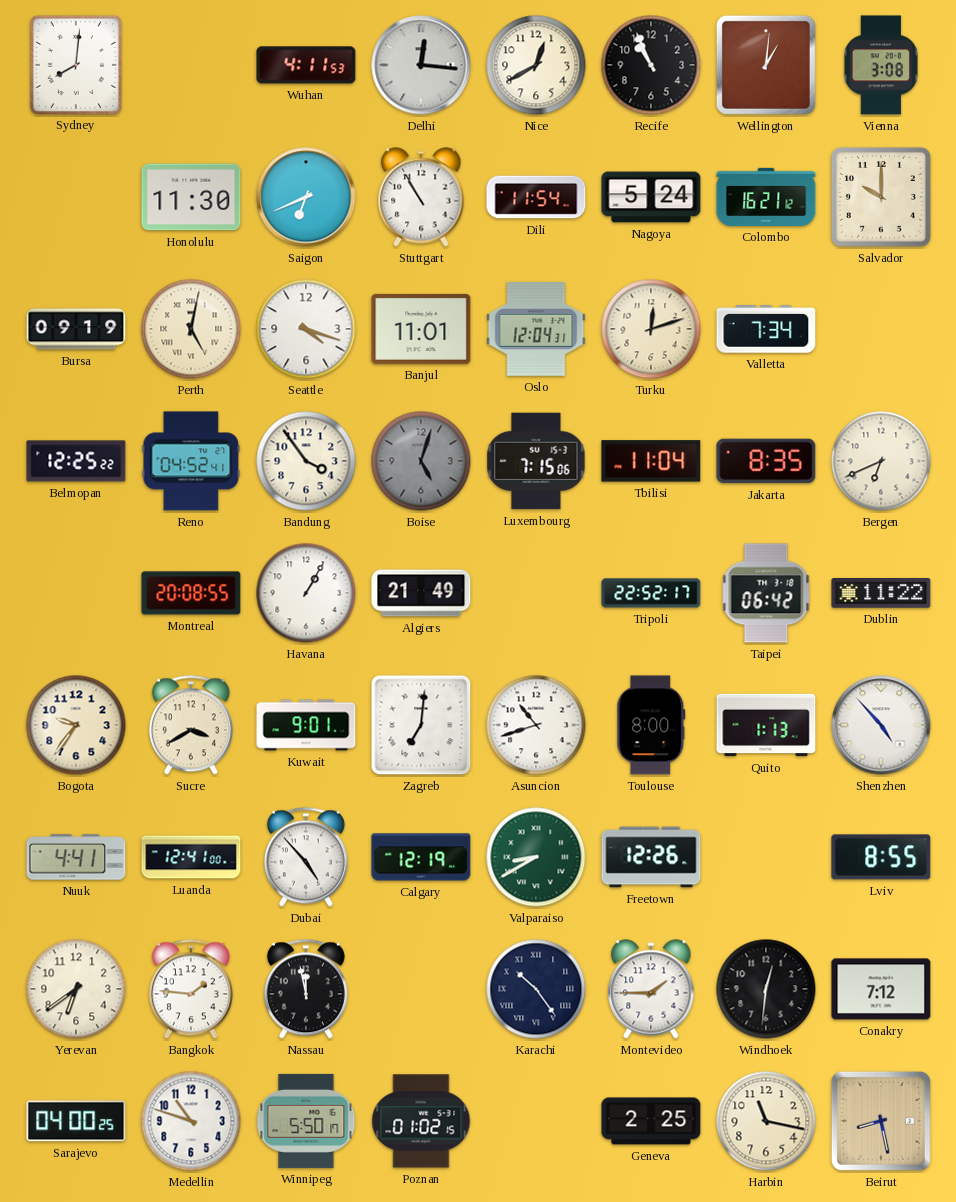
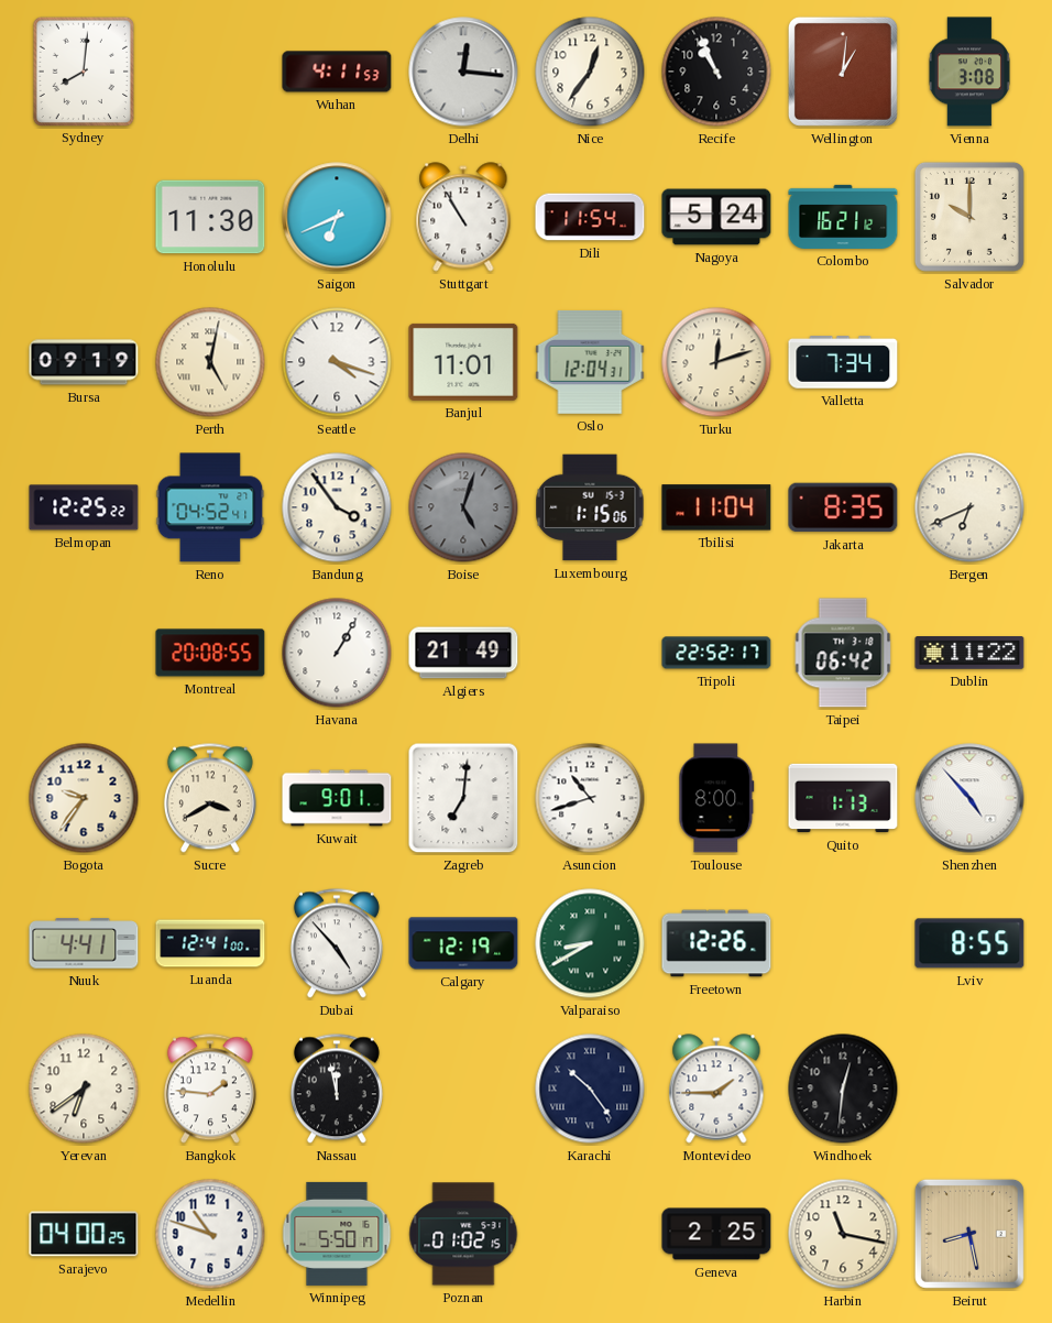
Nice: 12:40 -> 12:36
Luxembourg: 7:15 -> 1:15
Conakry: 7:12 -> none
